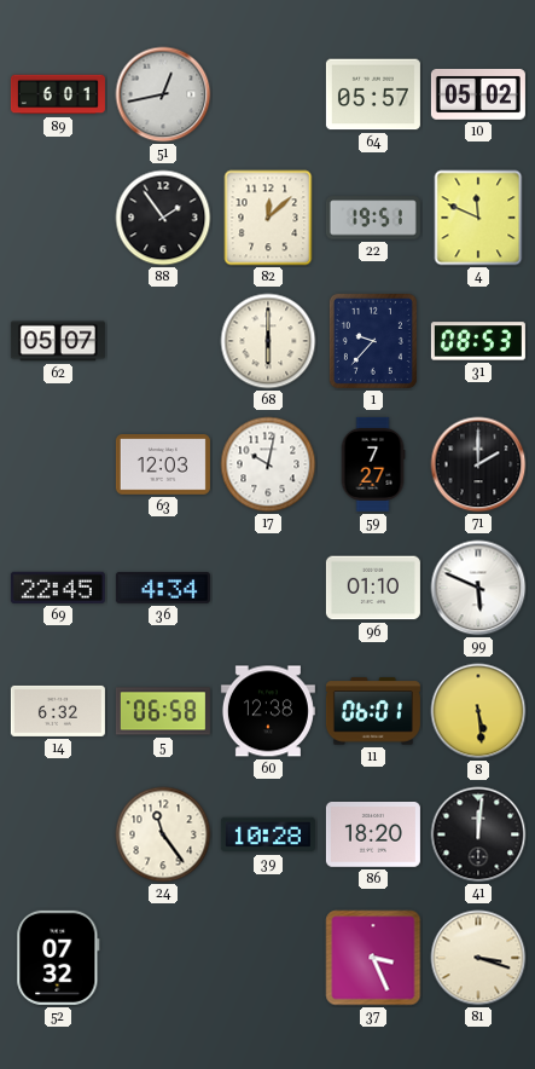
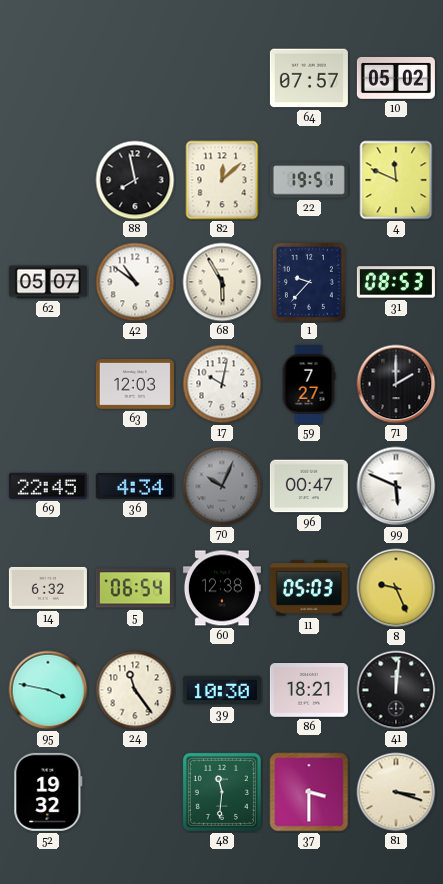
89: 6:01 -> none
51: 12:43 -> none
64: 05:57 -> 07:57
88: 1:54 -> 7:58
42: none -> 10:51
68: 6:00 -> 5:55
70: none -> 10:04
96: 01:10 -> 00:47
5: 06:58 -> 06:54
11: 06:01 -> 05:03
8: 5:29 -> 9:26
95: none -> 3:47
39: 10:28 -> 10:30
86: 18:20 -> 18:21
52: 07:32 -> 19:32
48: none -> 11:31
37: 3:26 -> 3:30
